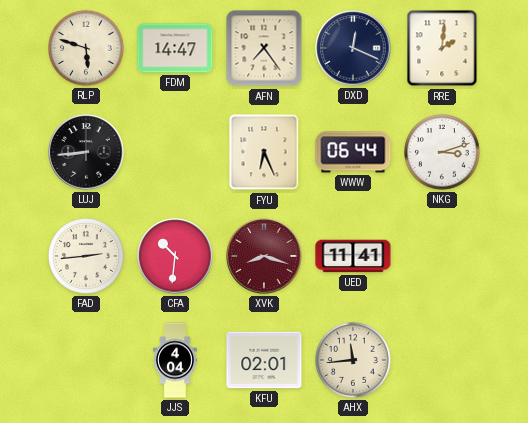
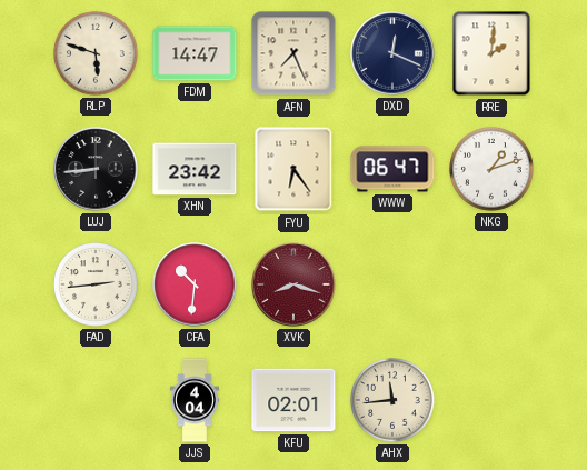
AFN: 7:24 -> 7:26
XHN: none -> 23:42
FYU: 6:26 -> 6:24
WWW: 06:44 -> 06:47
NKG: 3:12 -> 1:12
UED: 11:41 -> none
